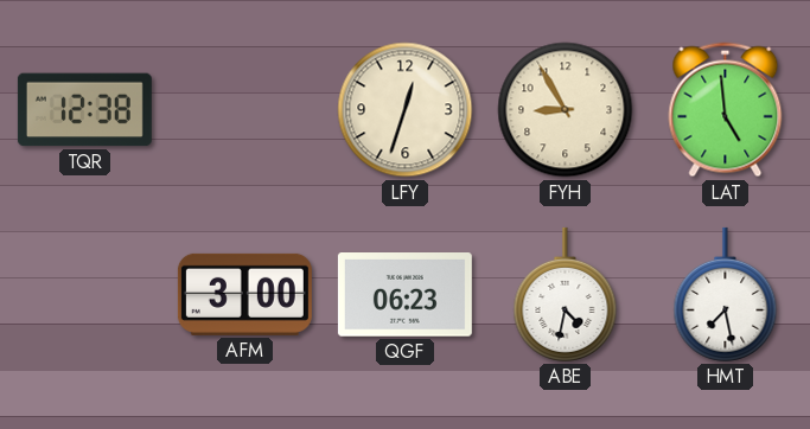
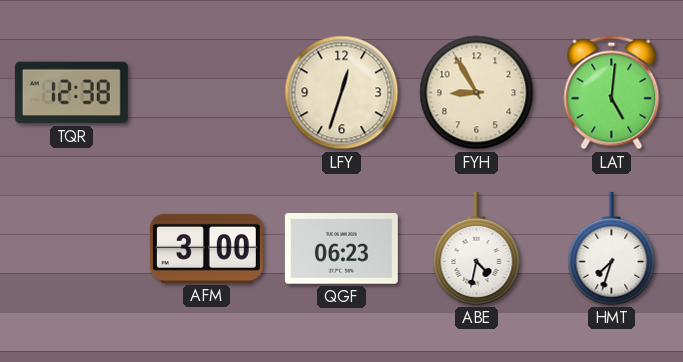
LAT: 4:59 -> 5:01
HMT: 7:28 -> 7:33
